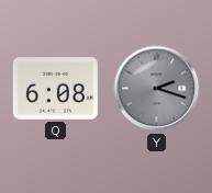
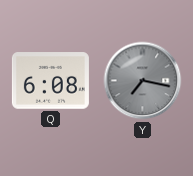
Y: 2:18 -> 7:17
